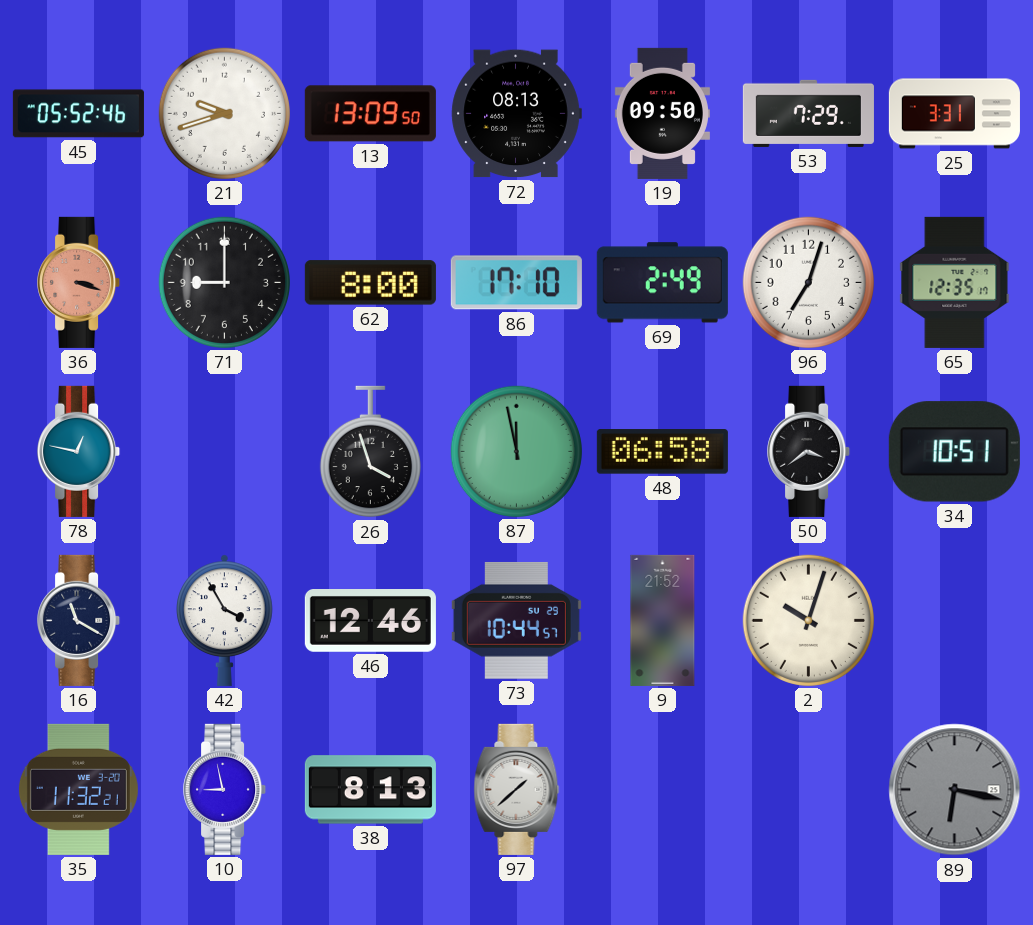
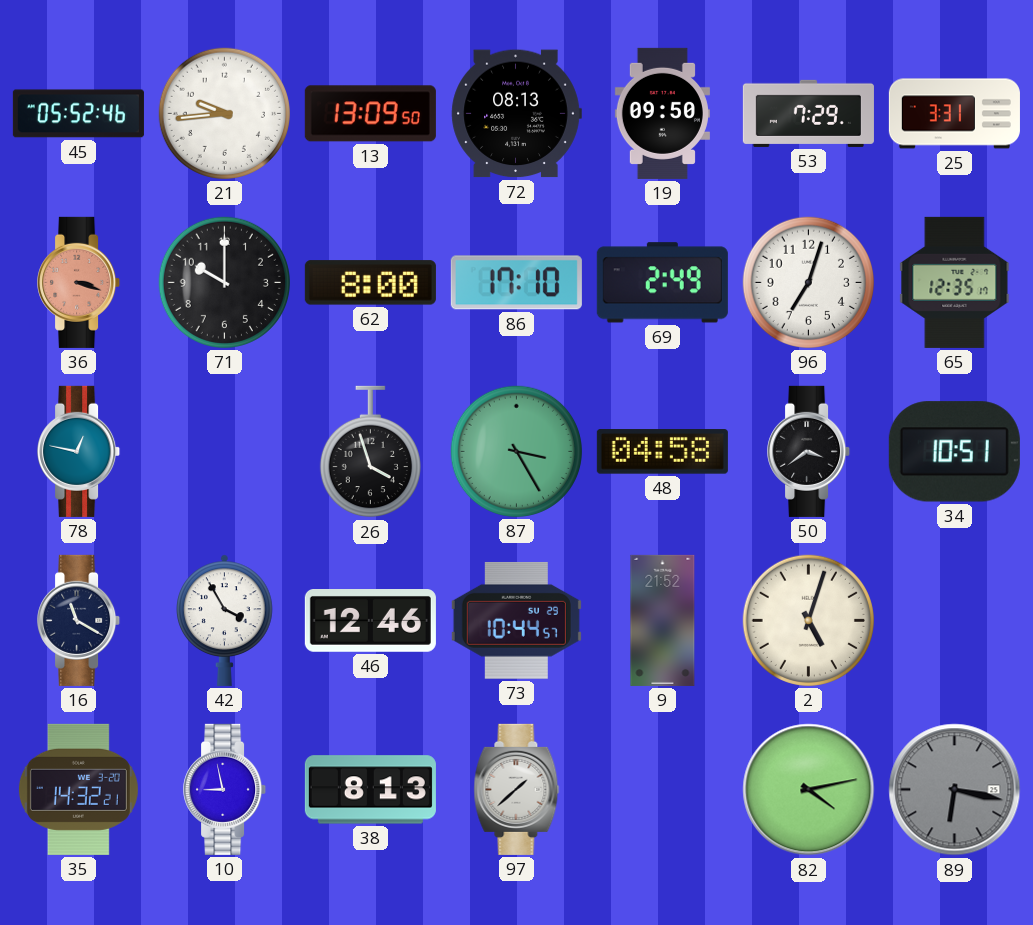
21: 9:42 -> 9:44
71: 9:00 -> 10:00
87: 11:58 -> 3:25
48: 06:58 -> 04:58
2: 10:03 -> 5:03
35: 11:32 -> 14:32
82: none -> 4:13
